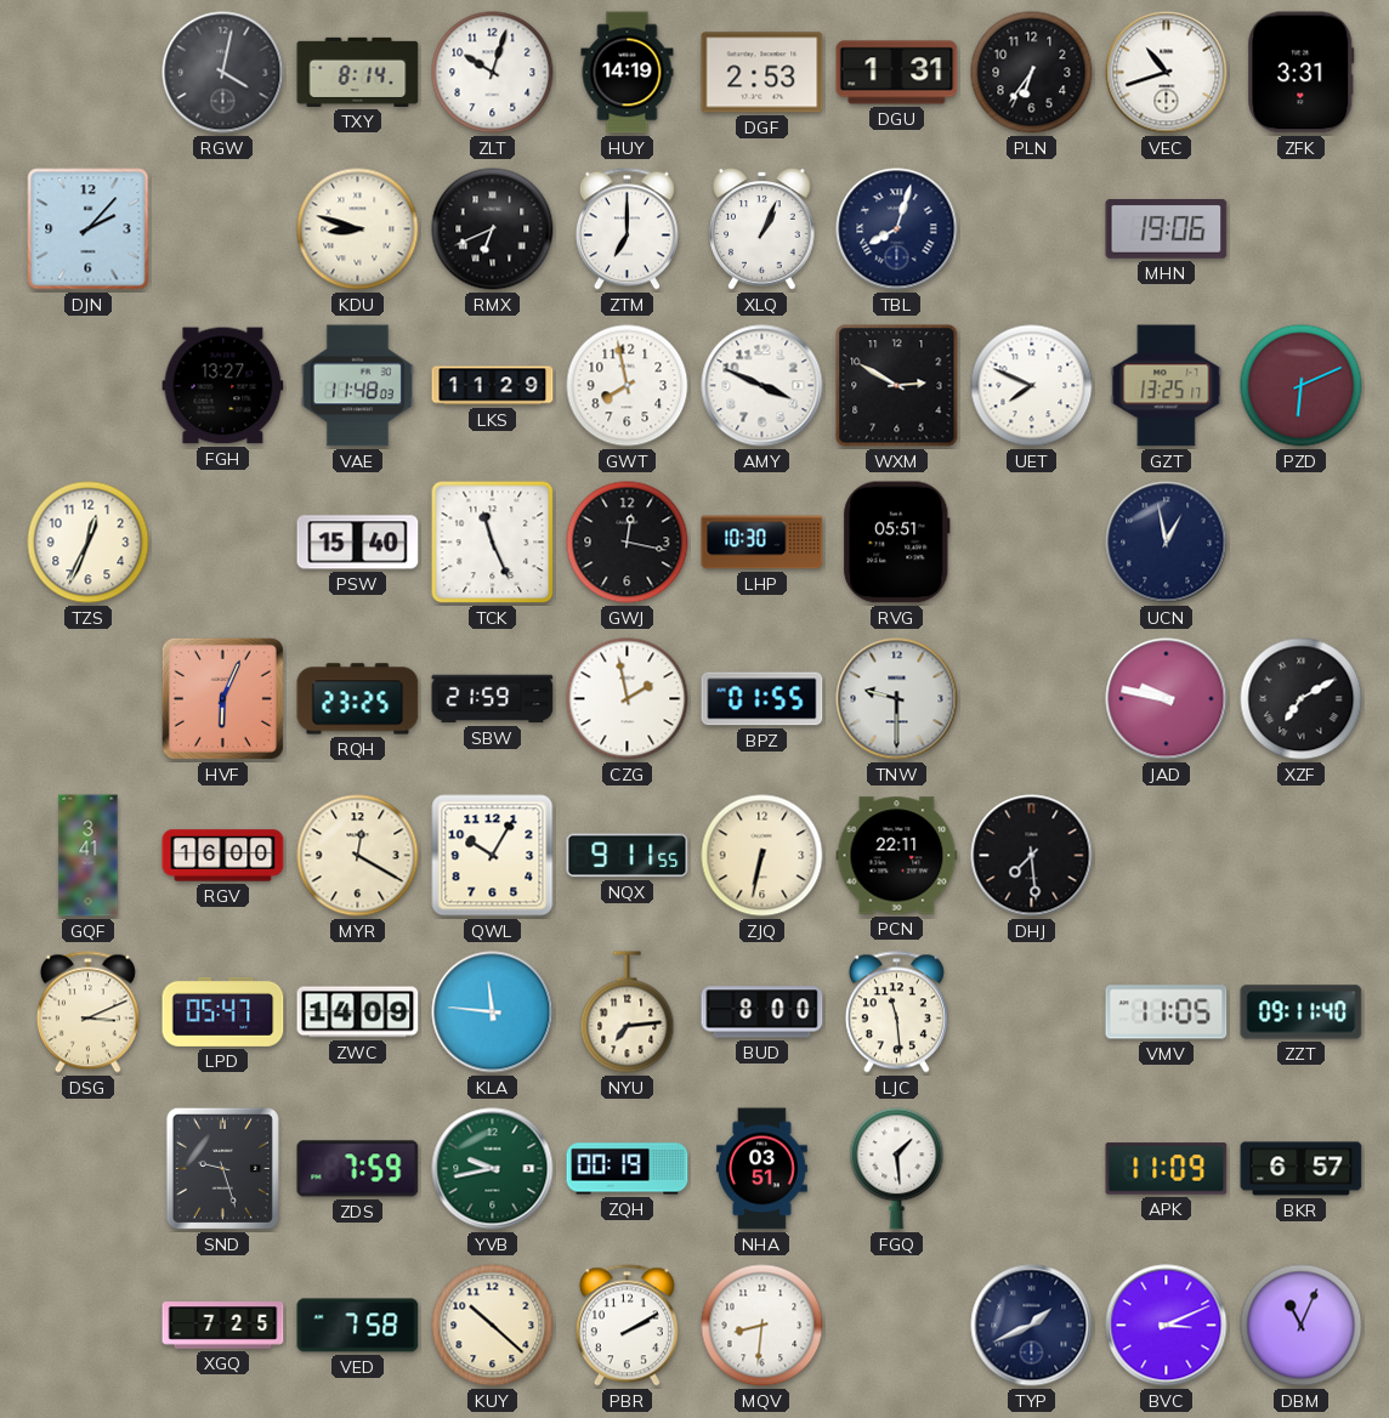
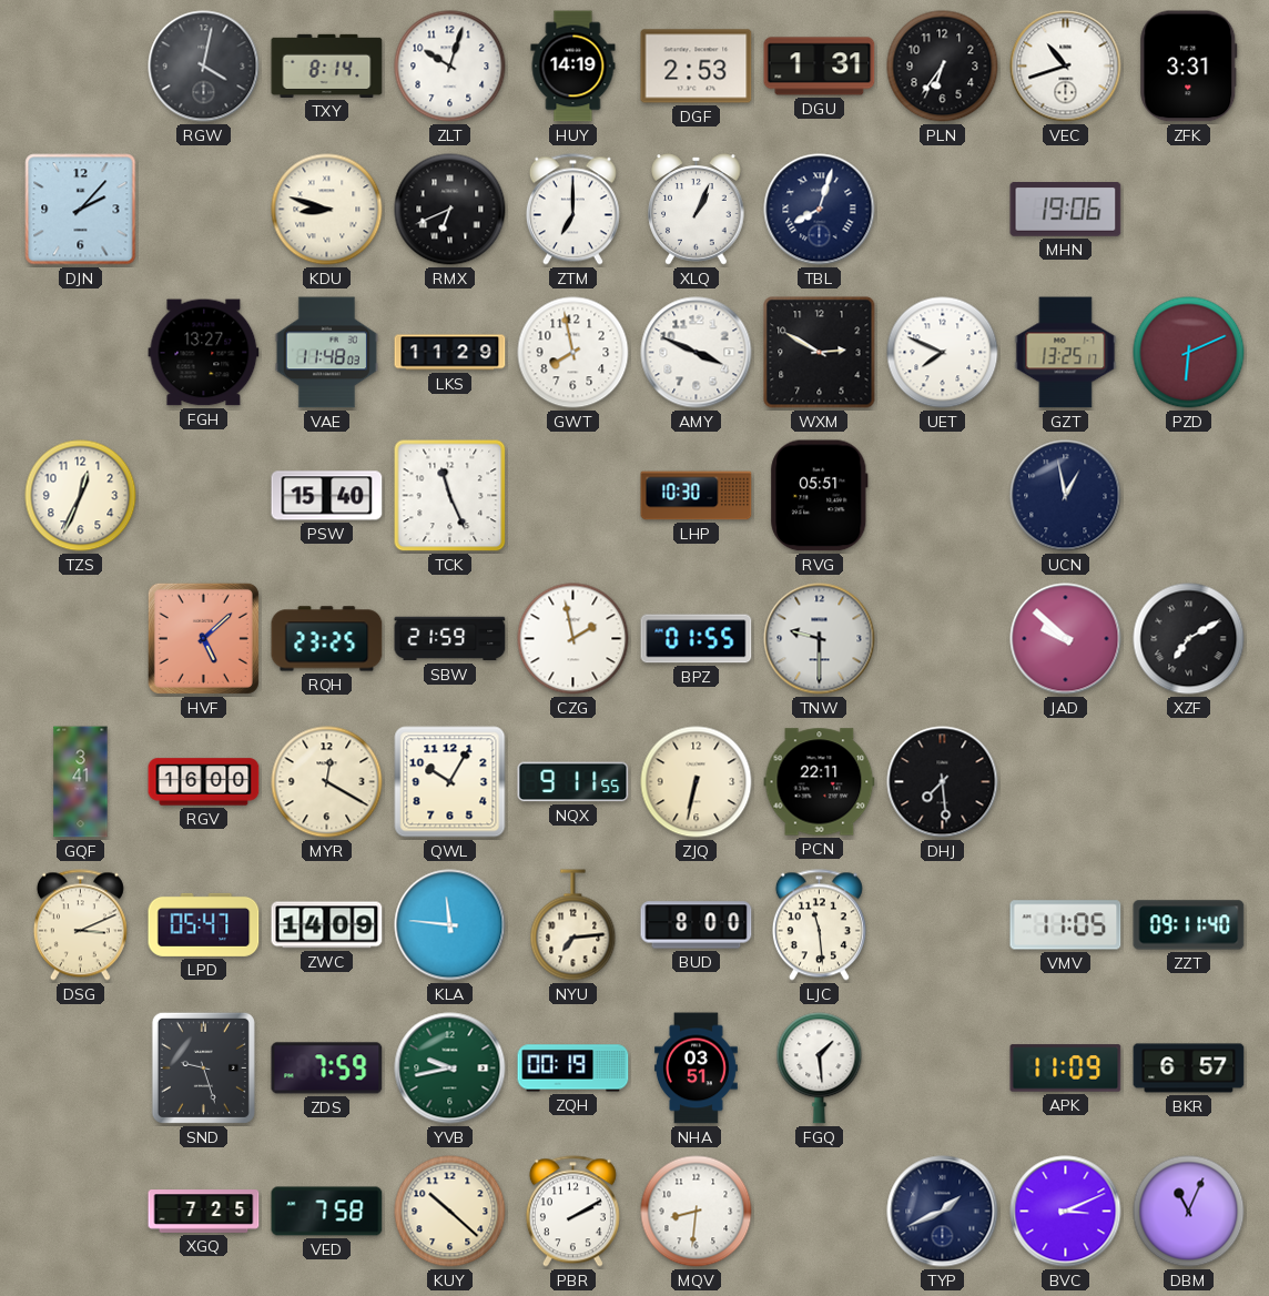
GWJ: 12:17 -> none
HVF: 6:04 -> 5:08
JAD: 9:47 -> 9:52
